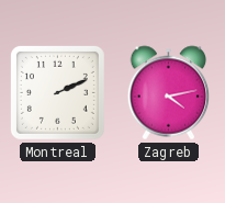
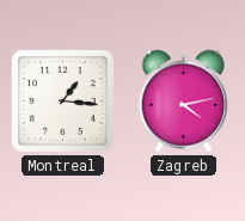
Montreal: 2:11 -> 1:16
